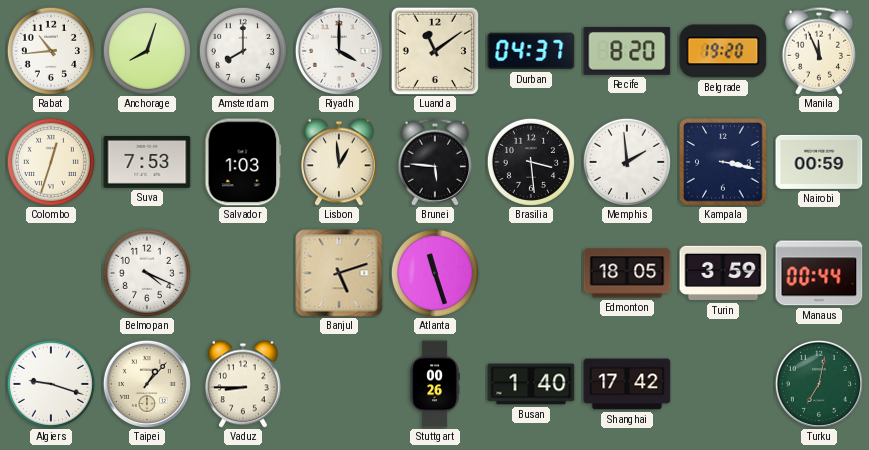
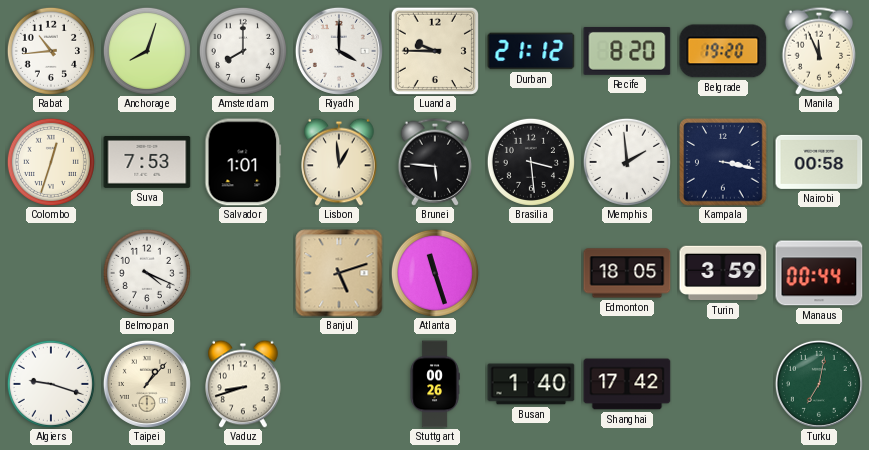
Luanda: 11:09 -> 9:45
Durban: 04:37 -> 21:12
Salvador: 1:03 -> 1:01
Nairobi: 00:59 -> 00:58
Vaduz: 8:45 -> 8:42
